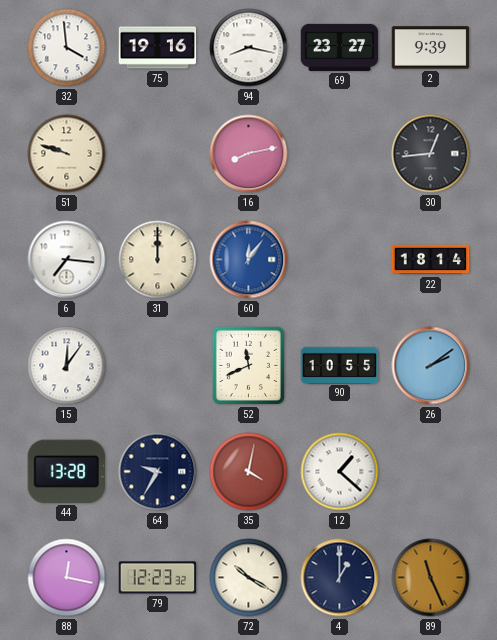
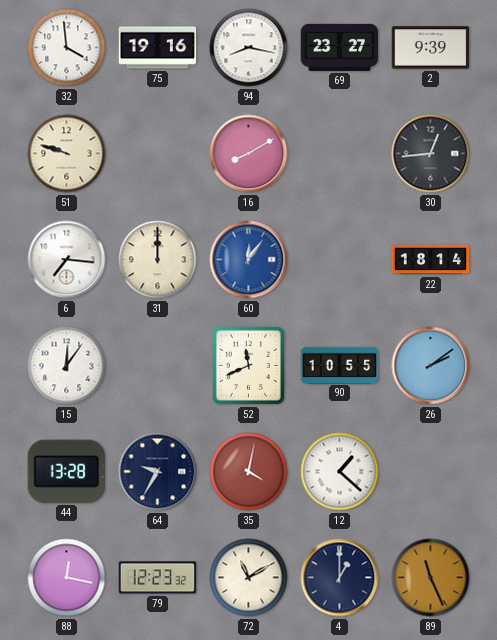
16: 8:13 -> 8:10
72: 10:20 -> 11:10
